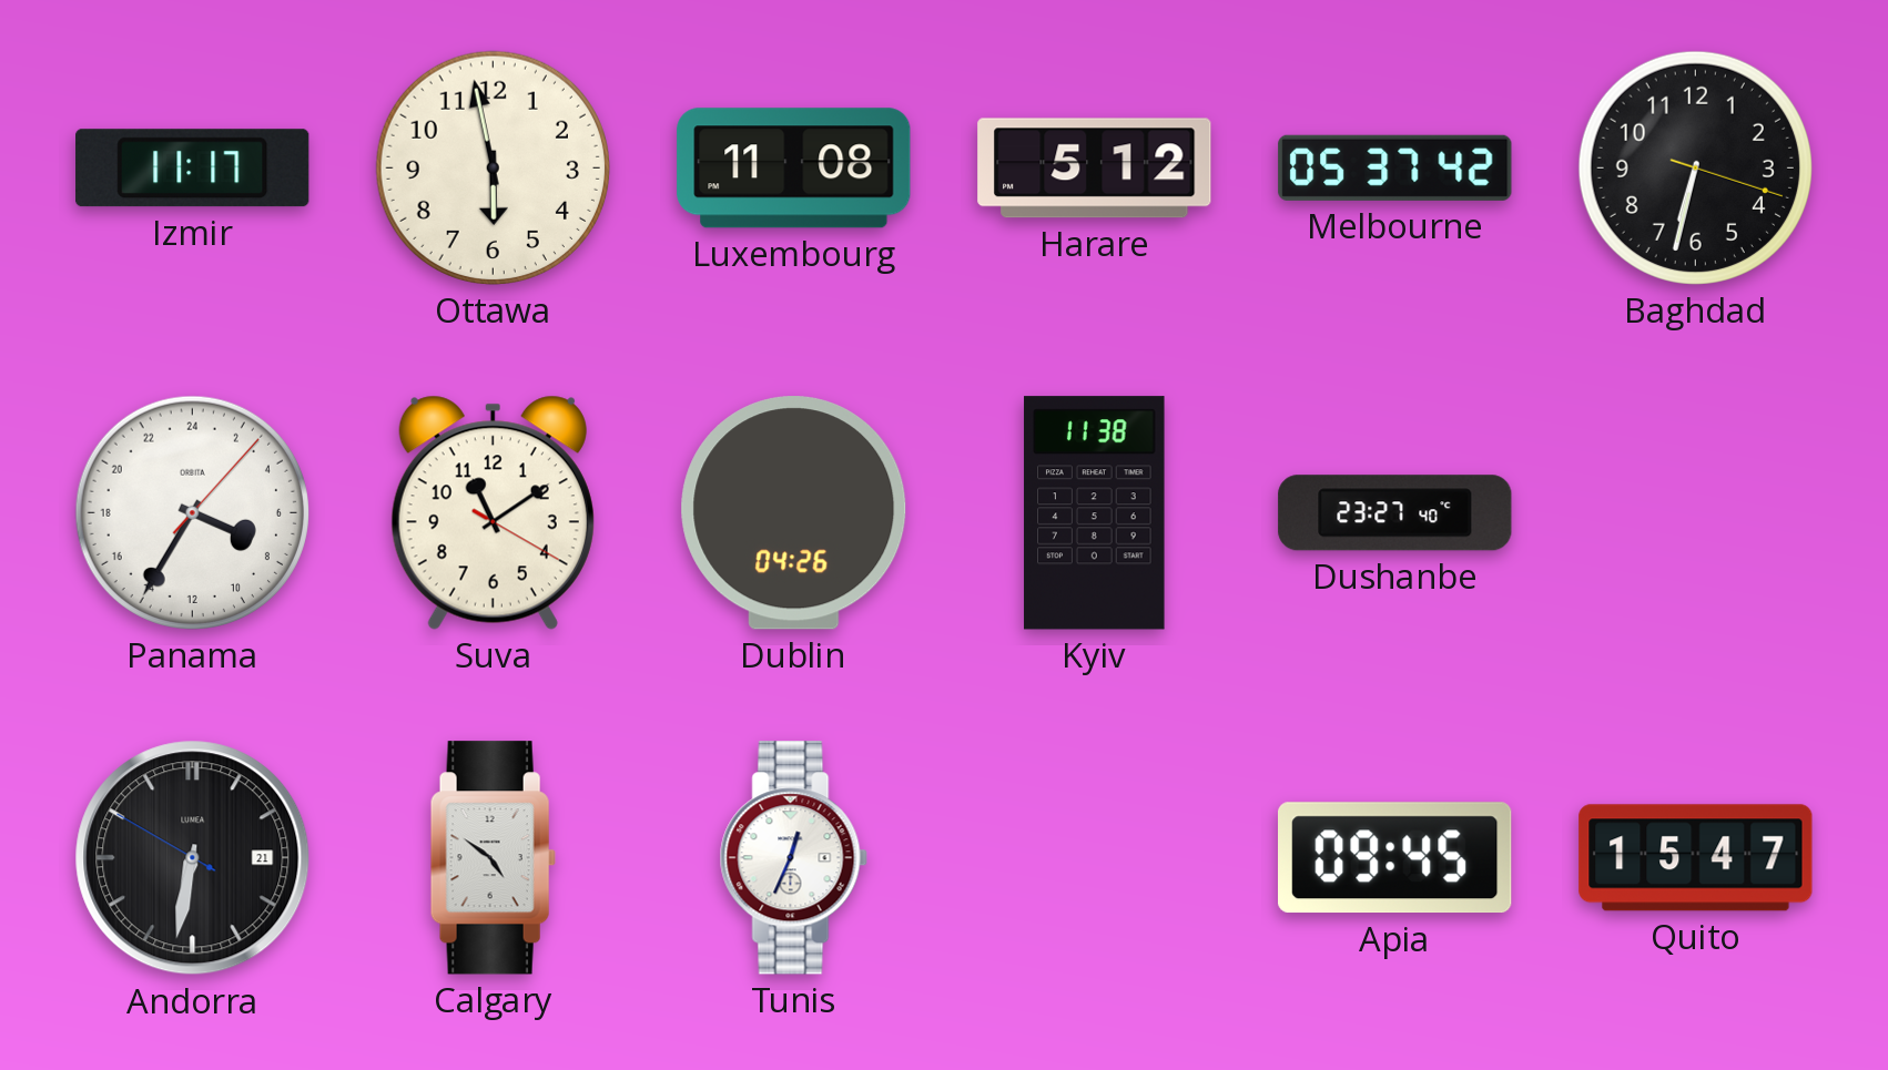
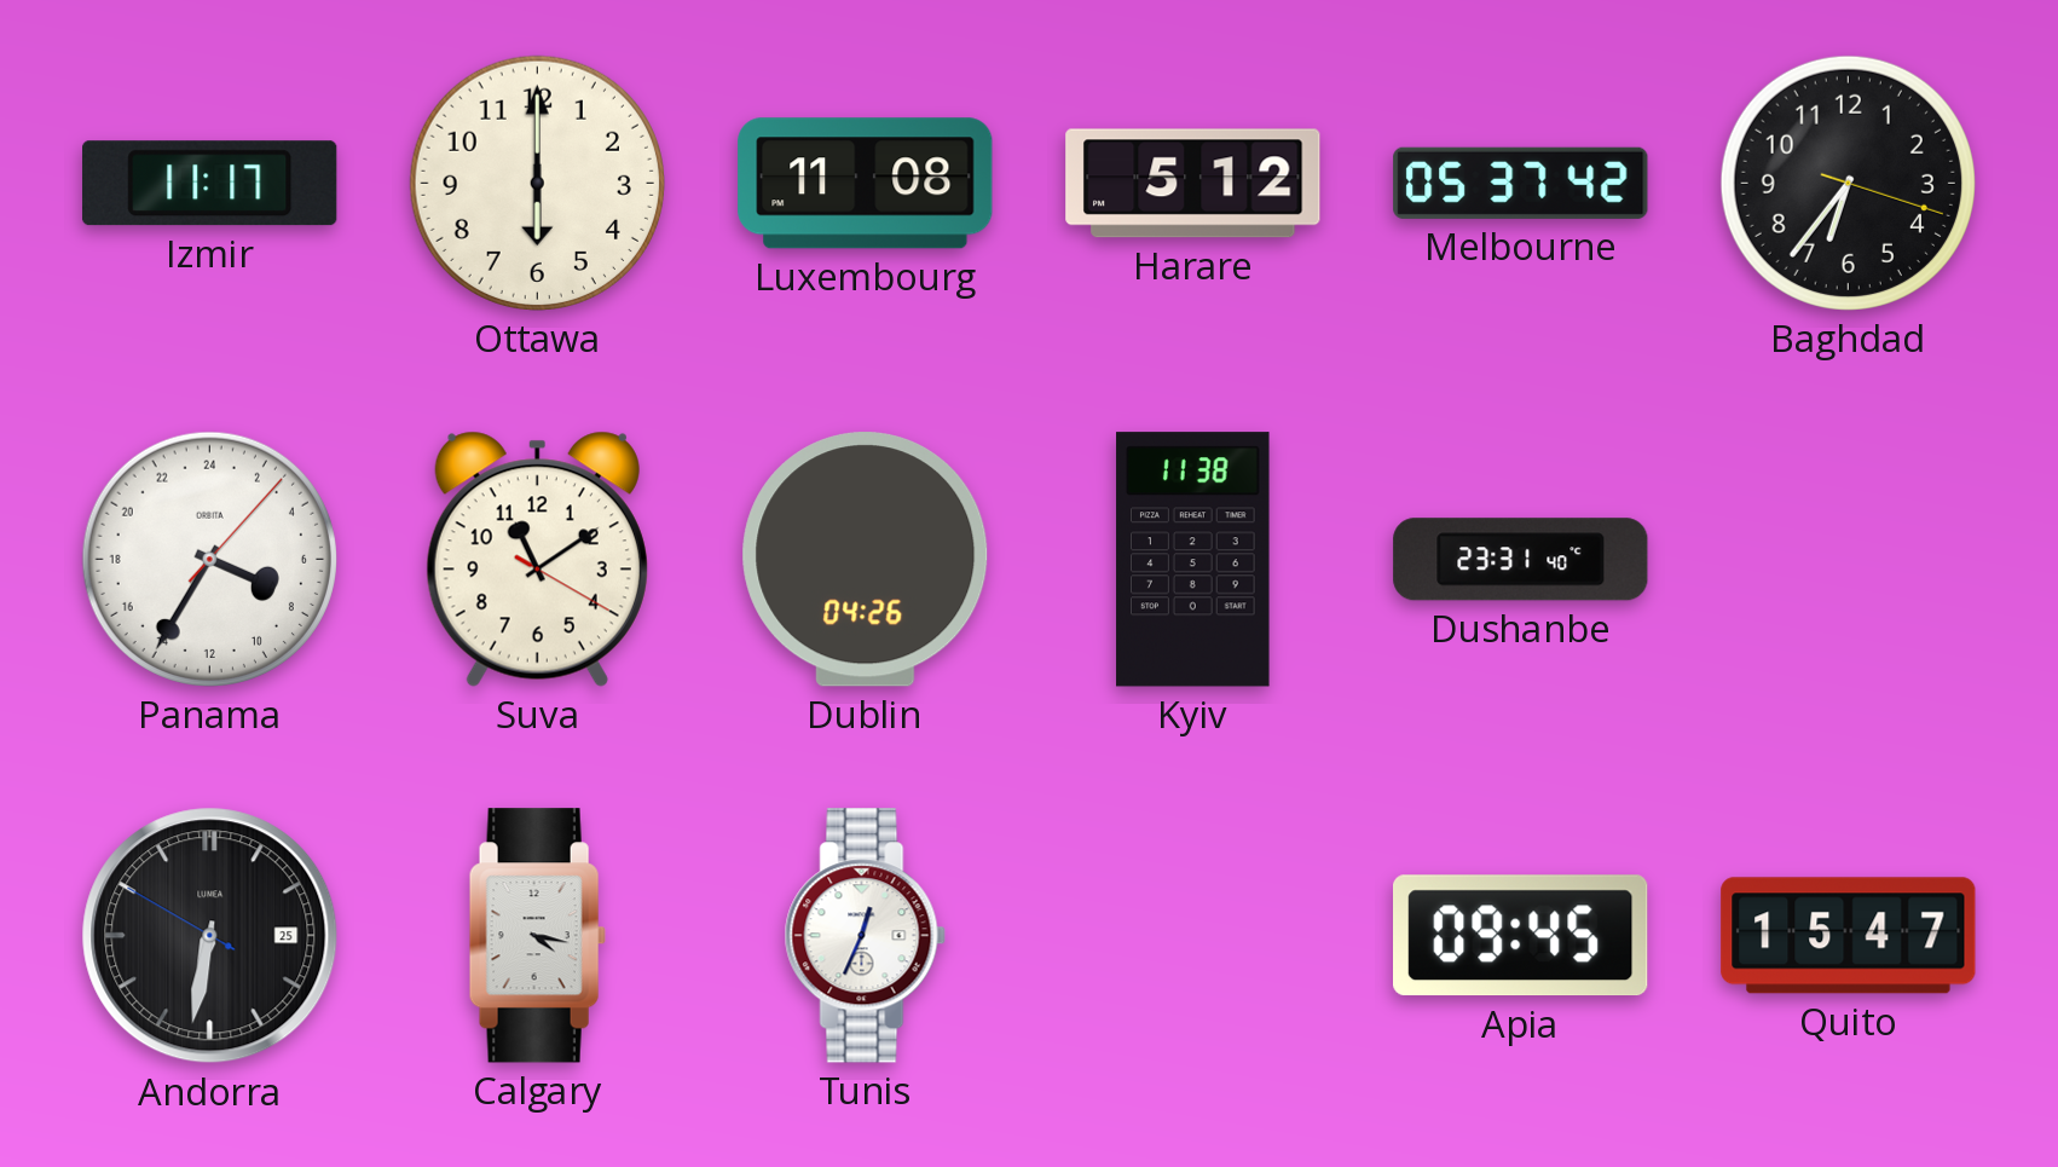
Ottawa: 5:58 -> 6:00
Baghdad: 6:32 -> 6:36
Dushanbe: 23:27 -> 23:31
Andorra date: 21 -> 25
Calgary: 4:51 -> 4:17
